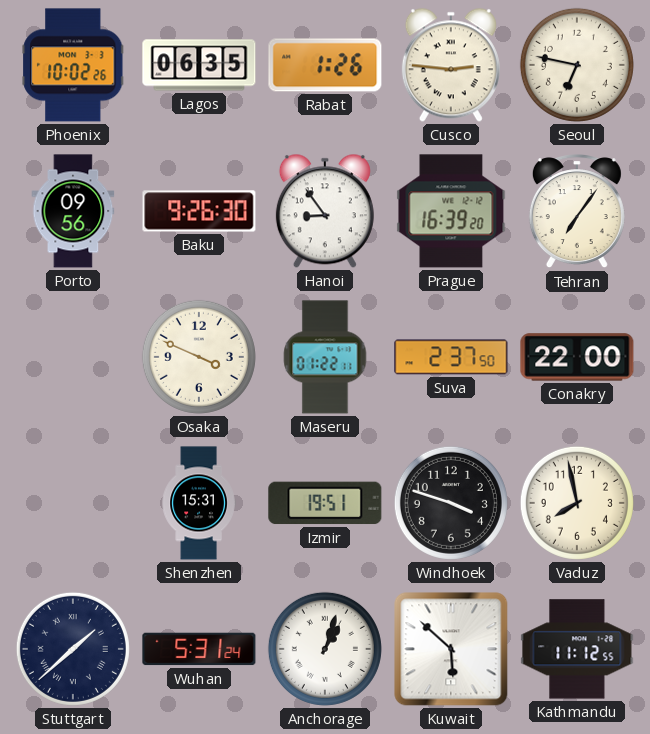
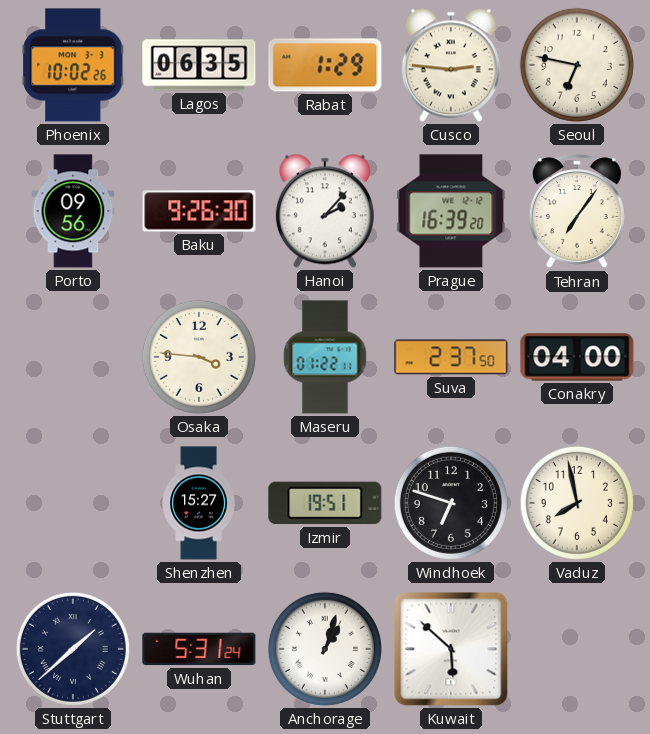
Rabat: 1:26 -> 1:29
Hanoi: 8:54 -> 2:07
Osaka: 3:49 -> 3:46
Conakry: 22:00 -> 04:00
Shenzhen: 15:31 -> 15:27
Windhoek: 3:48 -> 6:48
Kathmandu: 11:12 -> none
